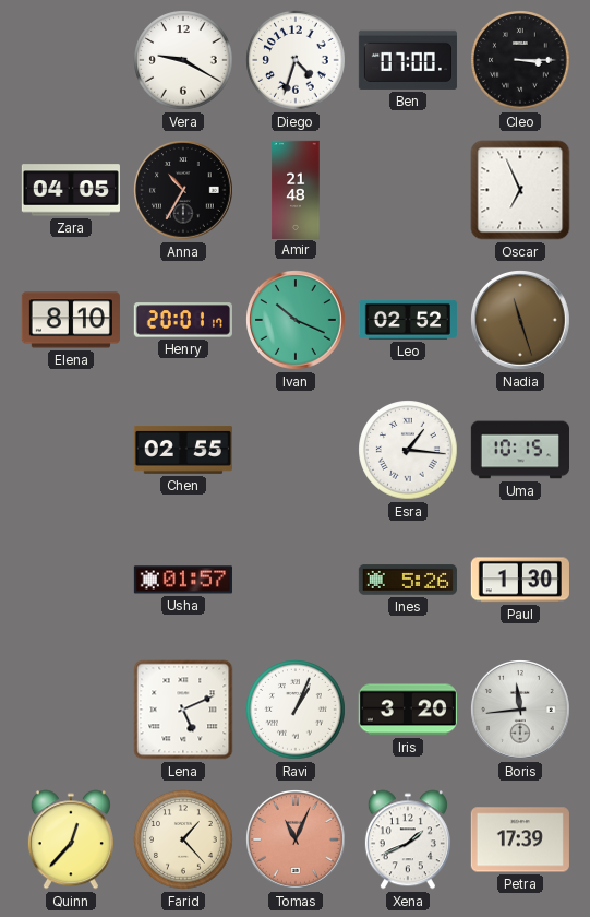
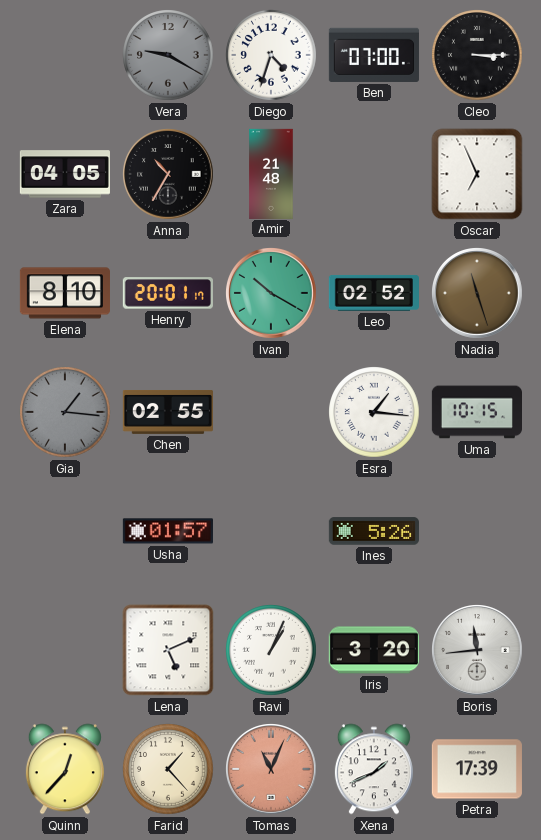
Vera dial: white -> grey
Ivan: 10:19 -> 10:20
Gia: none -> 1:16
Paul: 1:30 -> none
